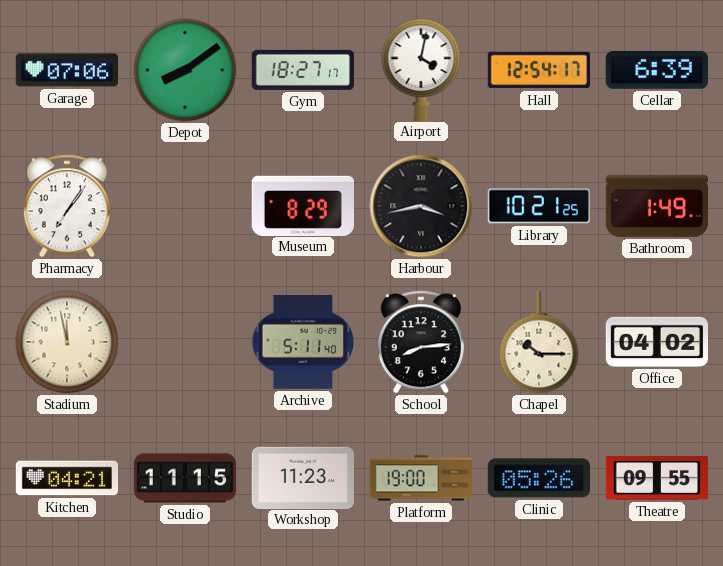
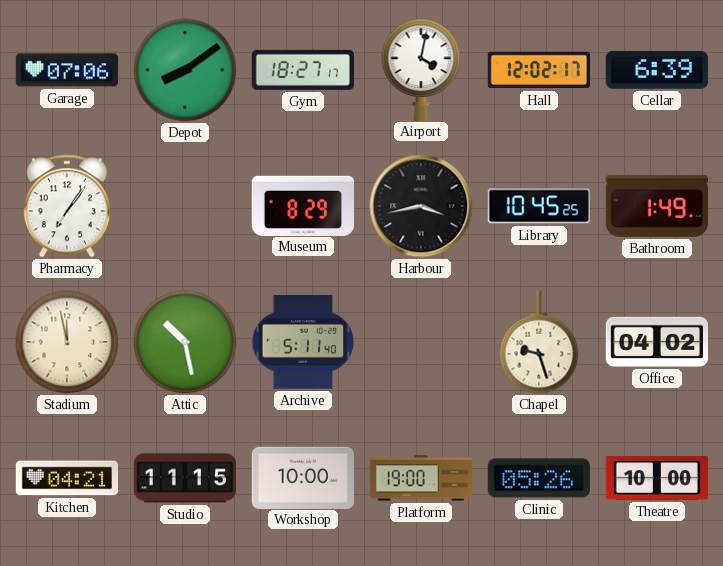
Hall: 12:54 -> 12:02
Library: 10:21 -> 10:45
Attic: none -> 10:28
School: 8:14 -> none
Chapel: 10:15 -> 9:27
Workshop: 11:23 -> 10:00
Theatre: 09:55 -> 10:00
